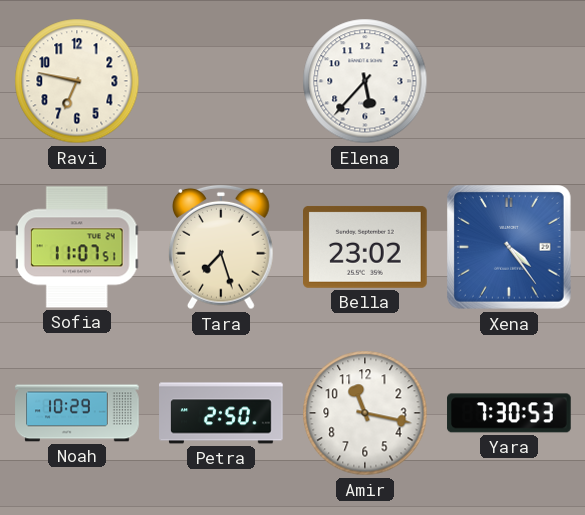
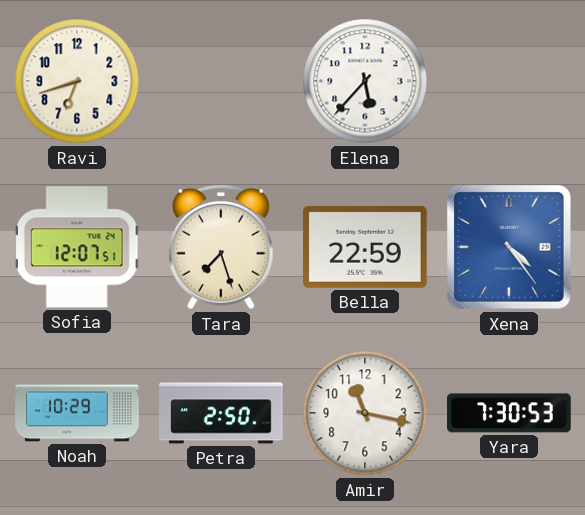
Ravi: 6:47 -> 6:42
Sofia: 11:07 -> 12:07
Bella: 23:02 -> 22:59
